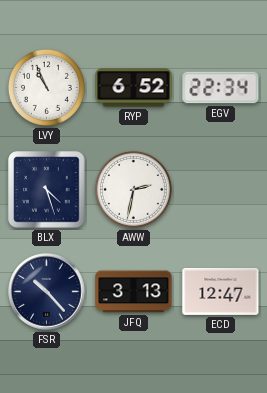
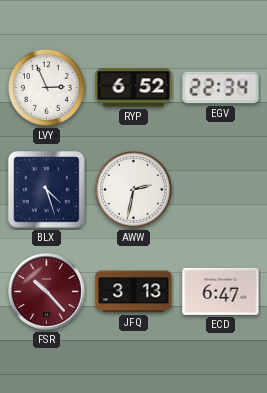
LVY: 10:56 -> 2:56
FSR dial: navy -> burgundy
ECD: 12:47 -> 6:47
